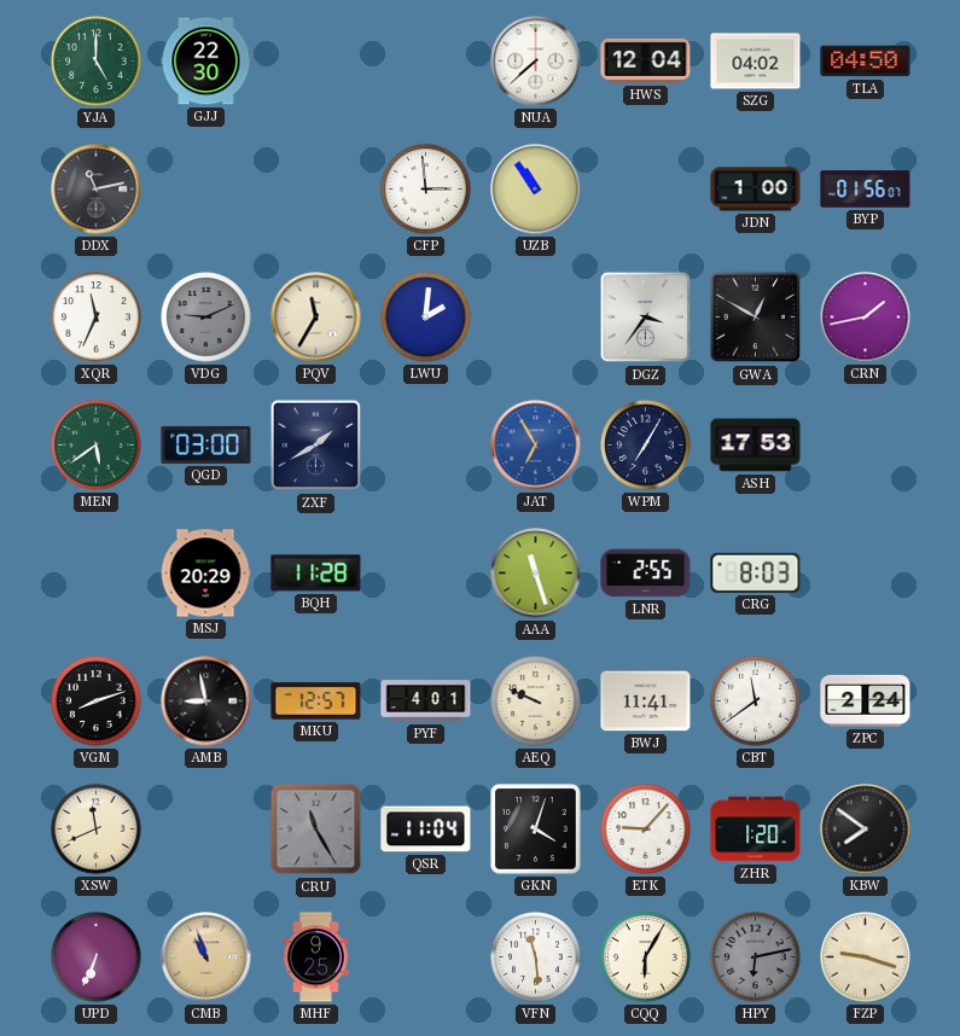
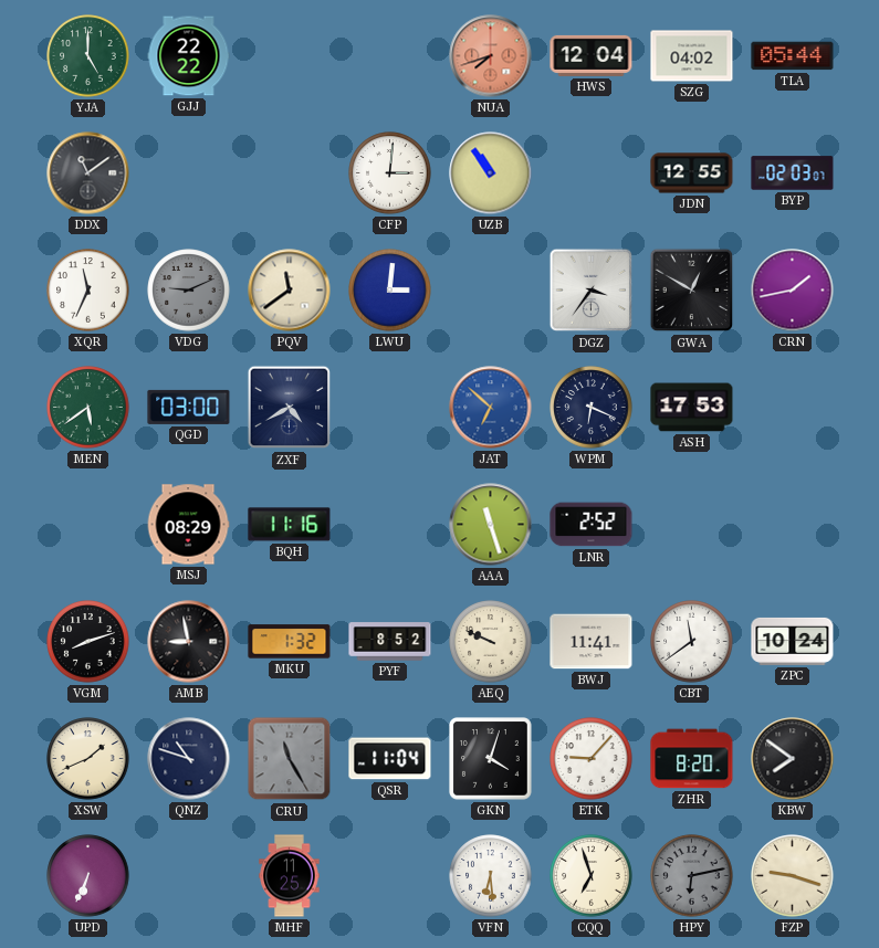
GJJ: 22:30 -> 22:22
NUA: 7:38 -> 7:42
NUA dial: white -> salmon
TLA: 04:50 -> 05:44
DDX: 11:13 -> 11:09
CFP: 2:59 -> 3:01
JDN: 1:00 -> 12:55
BYP: 01:56 -> 02:03
PQV: 11:35 -> 11:39
LWU: 2:01 -> 3:01
ZXF: 1:40 -> 4:40
JAT: 6:55 -> 6:52
WPM: 7:05 -> 6:19
MSJ: 20:29 -> 08:29
BQH: 11:28 -> 11:16
LNR: 2:55 -> 2:52
CRG: 8:03 -> none
MKU: 12:57 -> 1:32
PYF: 4:01 -> 8:52
ZPC: 2:24 -> 10:24
XSW: 11:41 -> 1:41
QNZ: none -> 10:48
ZHR: 1:20 -> 8:20
CMB: 10:57 -> none
MHF: 9:25 -> 11:25
VFN: 11:29 -> 6:29
CQQ: 6:05 -> 6:57
